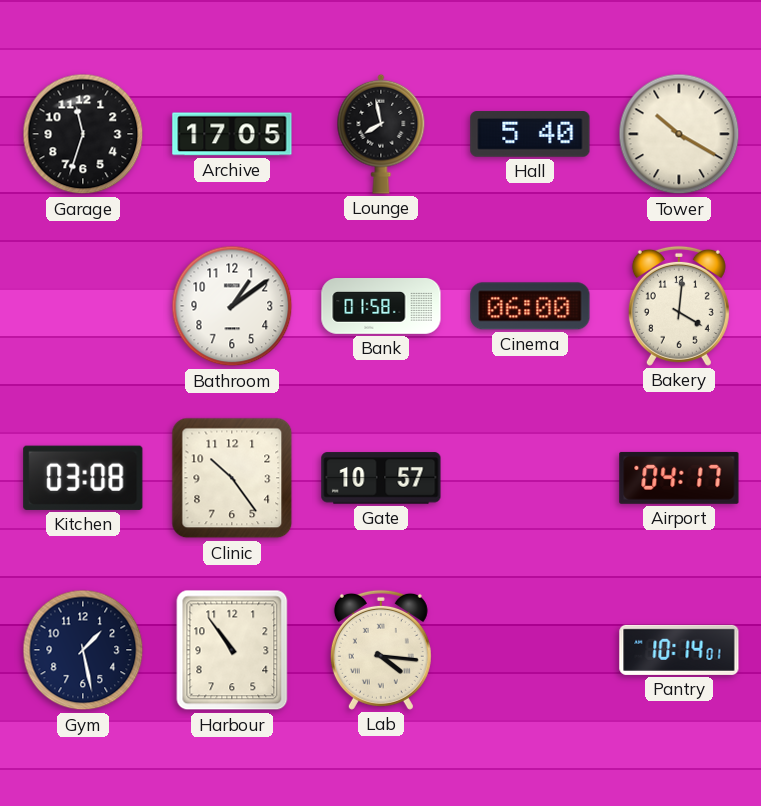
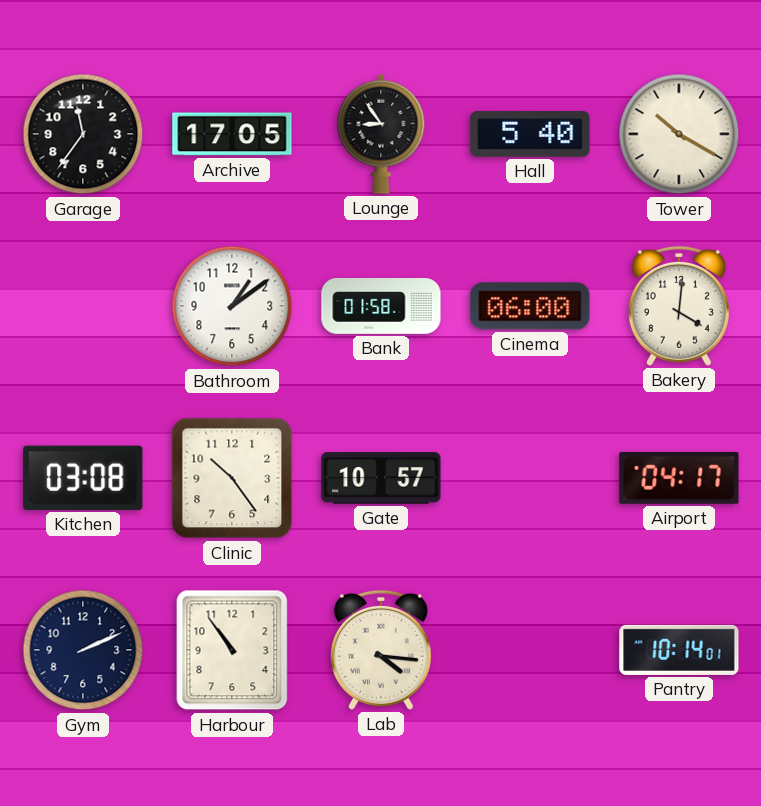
Garage: 11:33 -> 11:36
Lounge: 7:58 -> 8:54
Gym: 1:28 -> 2:11
